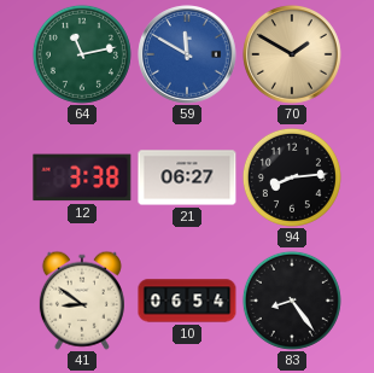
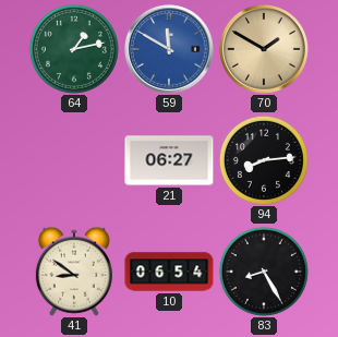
64: 11:13 -> 1:13
12: 3:38 -> none
83: 8:24 -> 8:25
